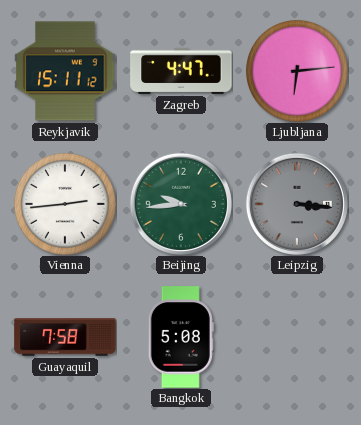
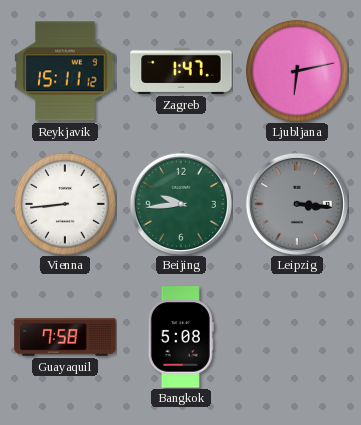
Zagreb: 4:47 -> 1:47
Ljubljana: 6:14 -> 6:13
Vienna: 2:44 -> 8:44
